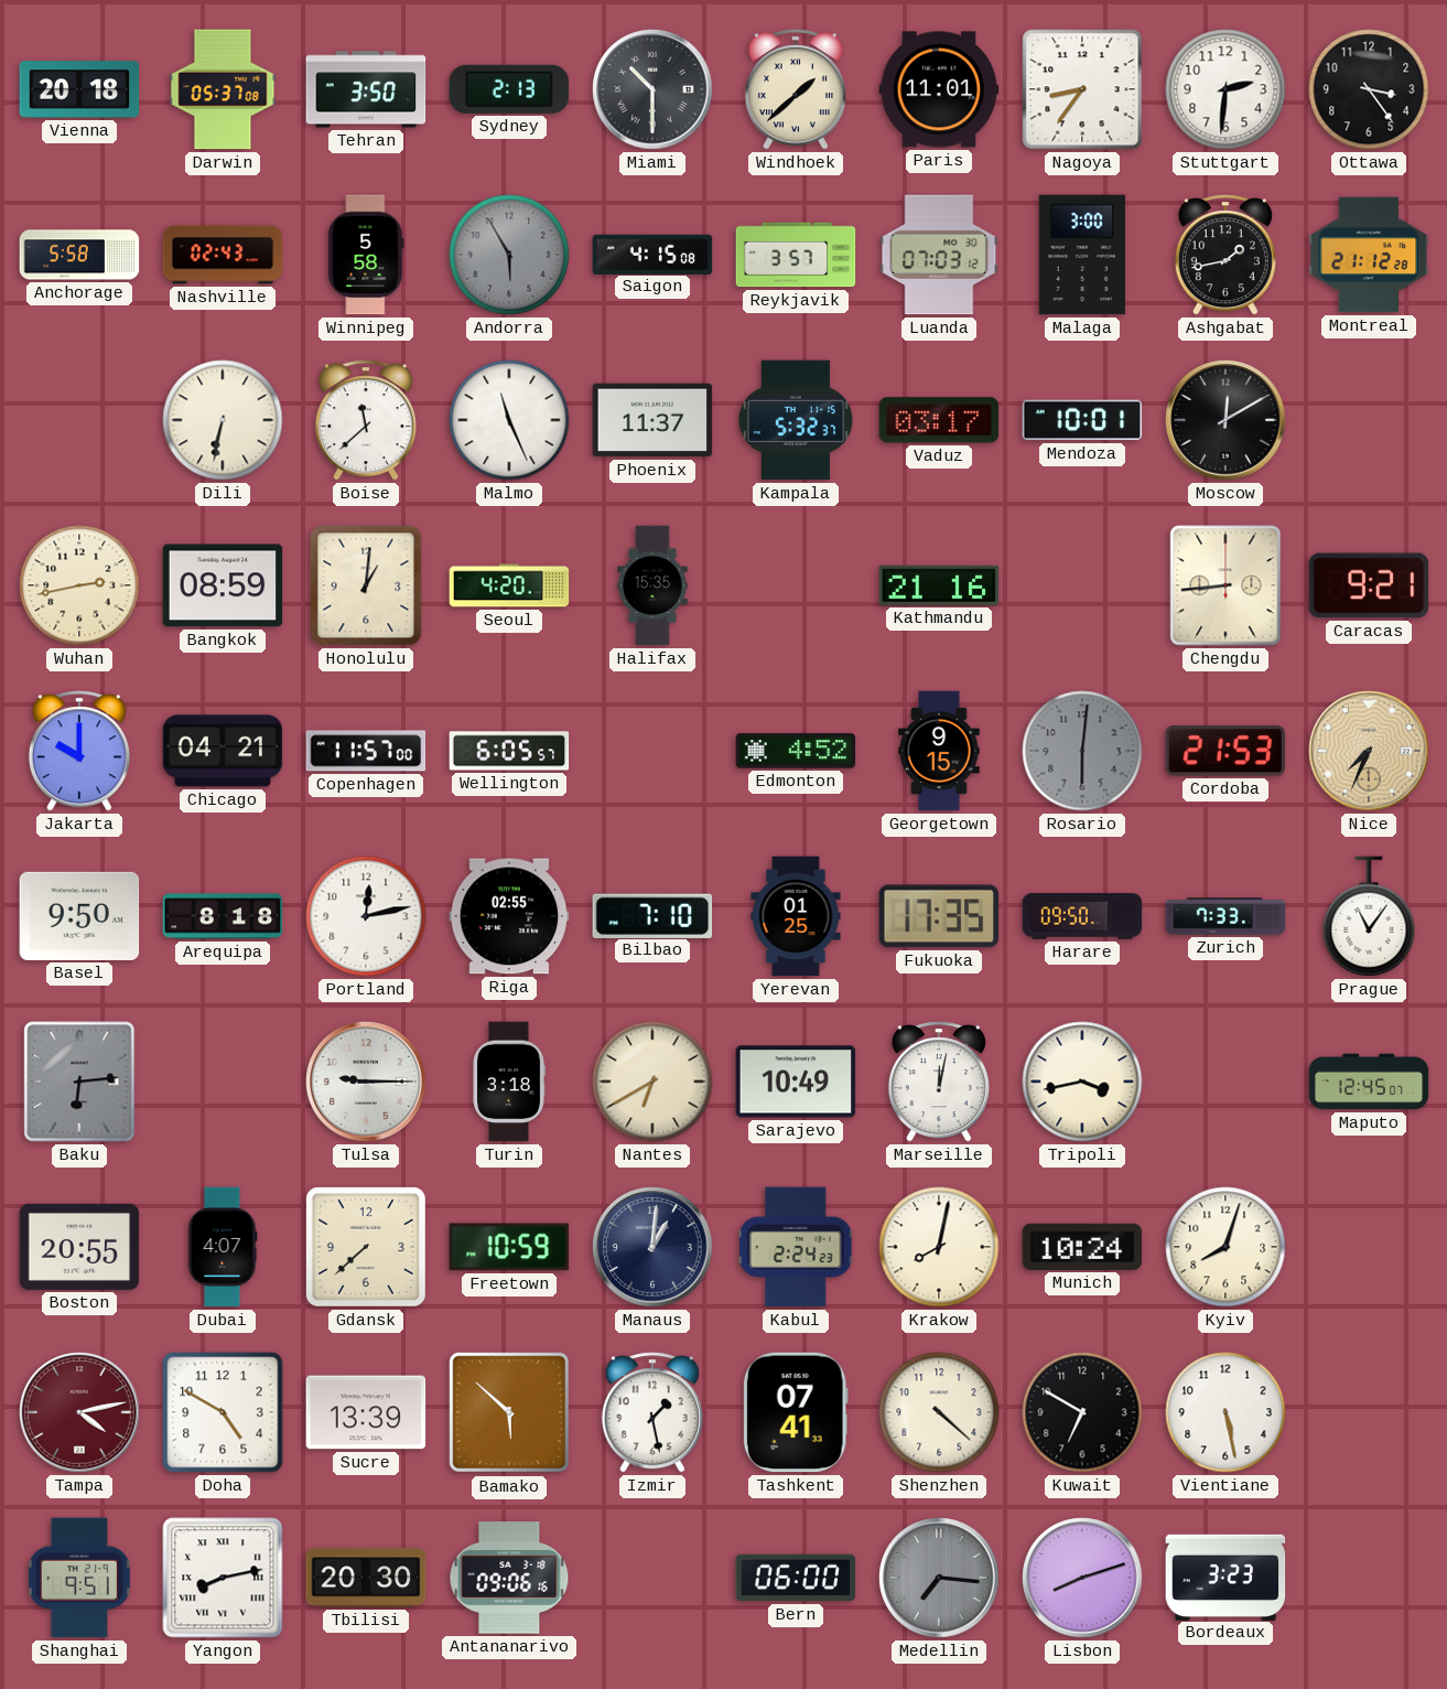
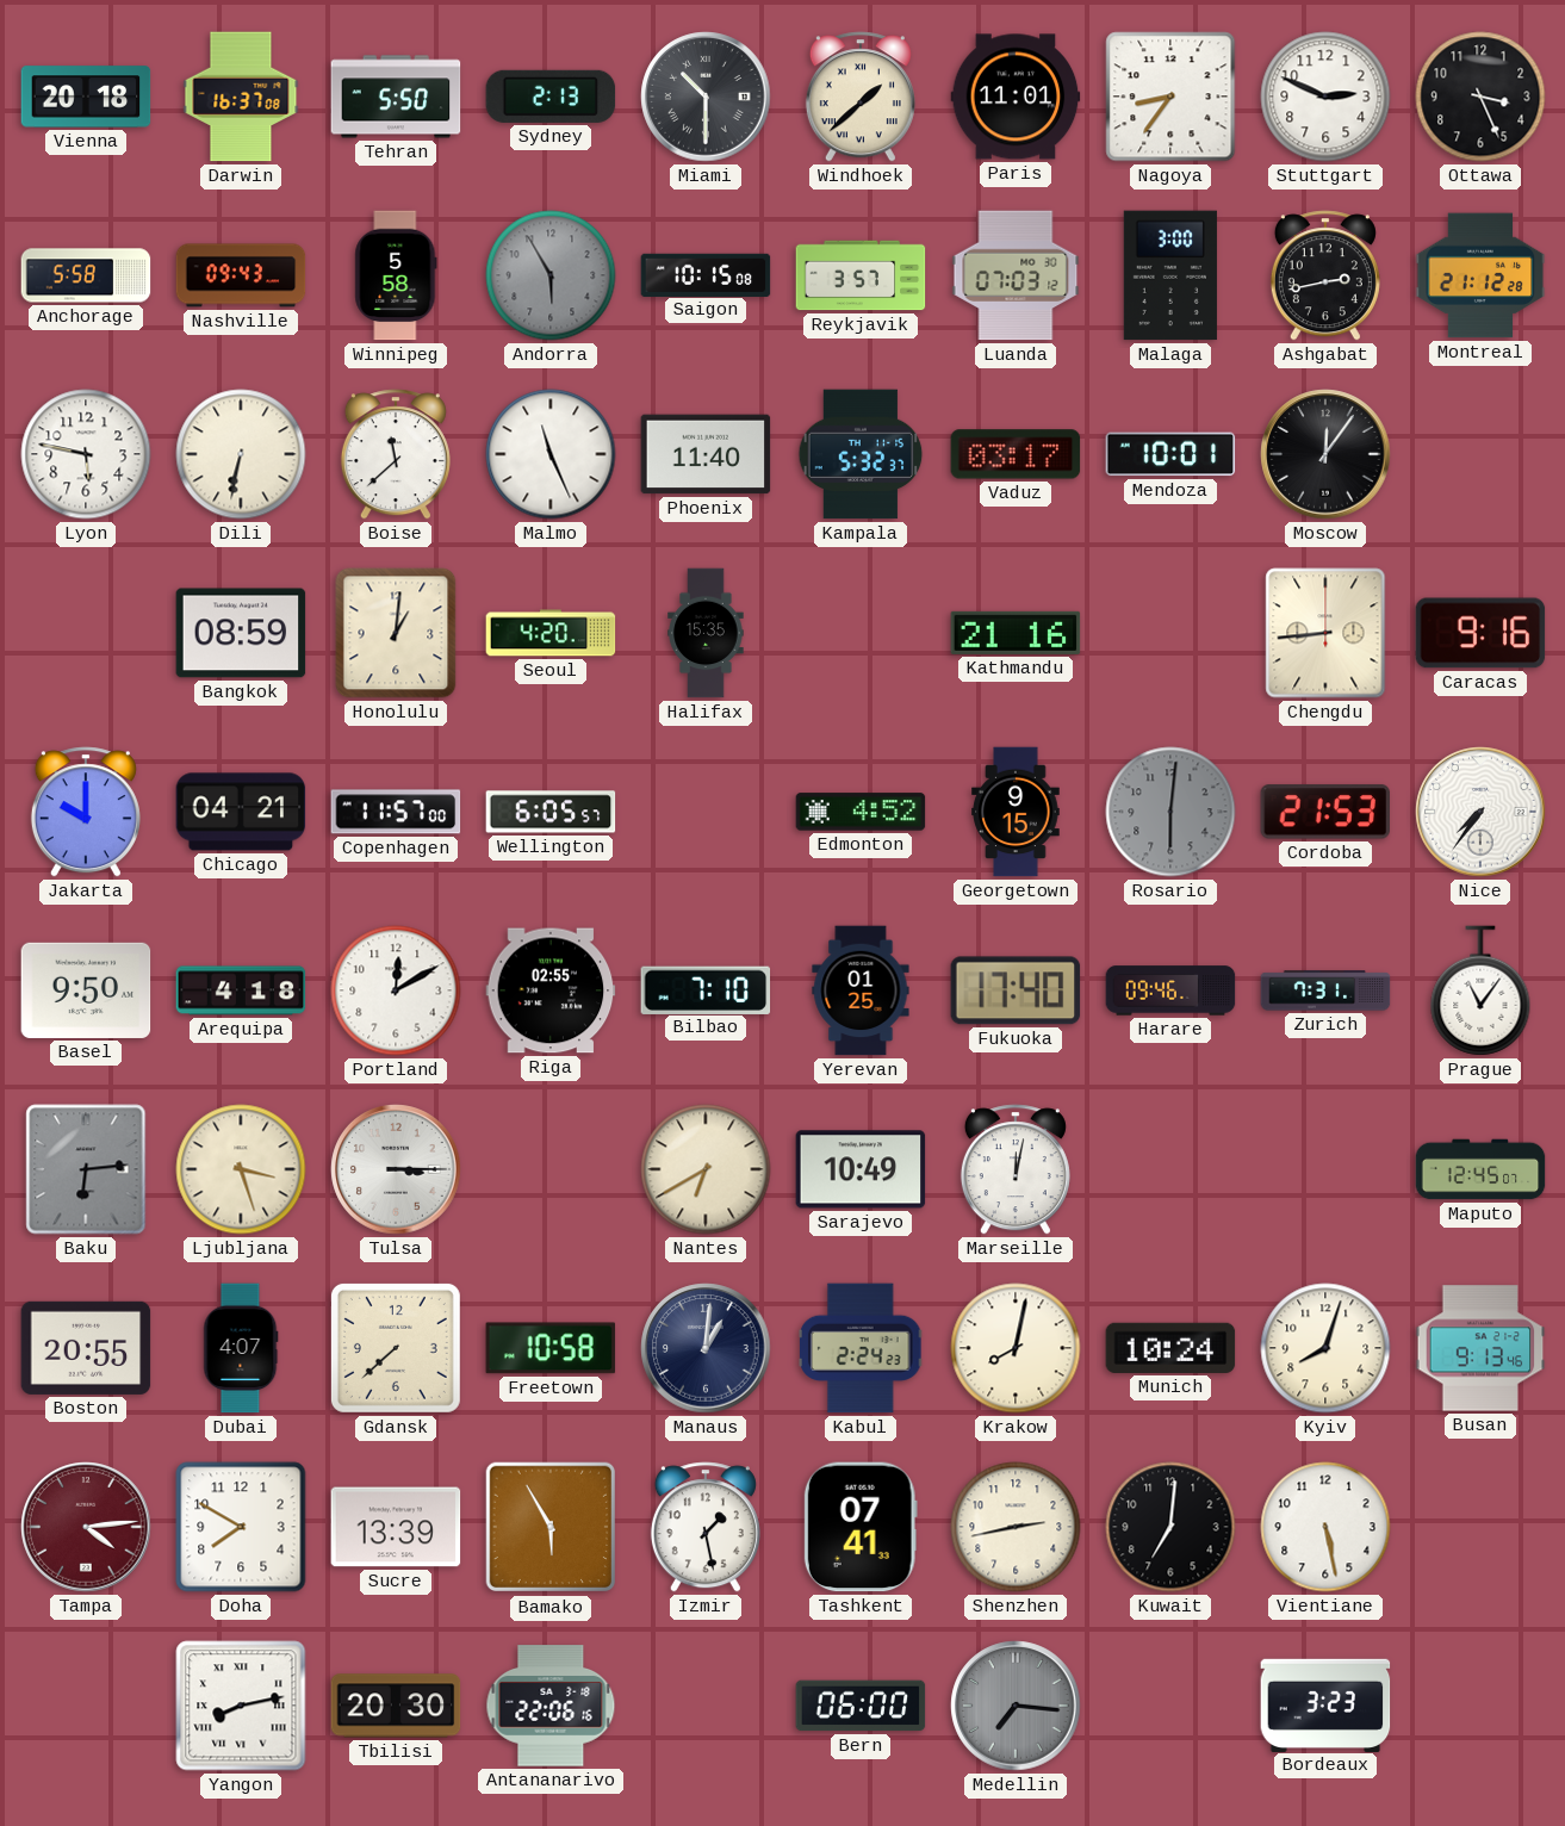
Darwin: 05:37 -> 16:37
Tehran: 3:50 -> 5:50
Stuttgart: 2:31 -> 2:49
Ottawa: 3:24 -> 3:26
Nashville: 02:43 -> 09:43
Saigon: 4:15 -> 10:15
Ashgabat: 1:43 -> 2:43
Lyon: none -> 5:47
Phoenix: 11:37 -> 11:40
Moscow: 12:10 -> 12:06
Wuhan: 2:43 -> none
Caracas: 9:21 -> 9:16
Nice: 7:34 -> 7:36
Nice dial: champagne -> white
Arequipa: 8:18 -> 4:18
Portland: 12:13 -> 12:10
Fukuoka: 17:35 -> 17:40
Harare: 09:50 -> 09:46
Zurich: 7:33 -> 7:31
Ljubljana: none -> 3:27
Tulsa: 9:15 -> 3:15
Turin: 3:18 -> none
Tripoli: 3:43 -> none
Freetown: 10:59 -> 10:58
Busan: none -> 9:13
Tampa: 4:13 -> 4:14
Doha: 4:50 -> 7:50
Bamako: 5:52 -> 5:55
Shenzhen: 4:22 -> 2:43
Kuwait: 6:50 -> 7:01
Shanghai: 9:51 -> none
Antananarivo: 09:06 -> 22:06
Lisbon: 8:12 -> none
